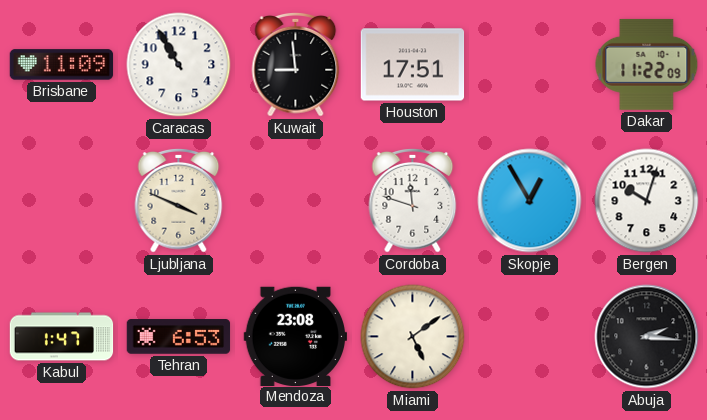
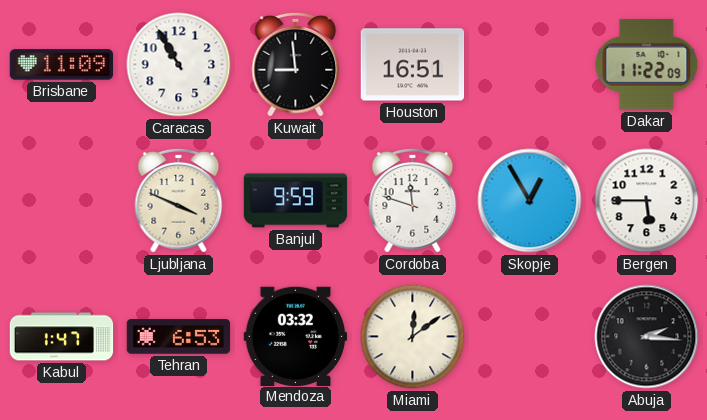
Houston: 17:51 -> 16:51
Banjul: none -> 9:59
Bergen: 10:03 -> 5:45
Mendoza: 23:08 -> 03:32
Miami: 5:09 -> 12:09
